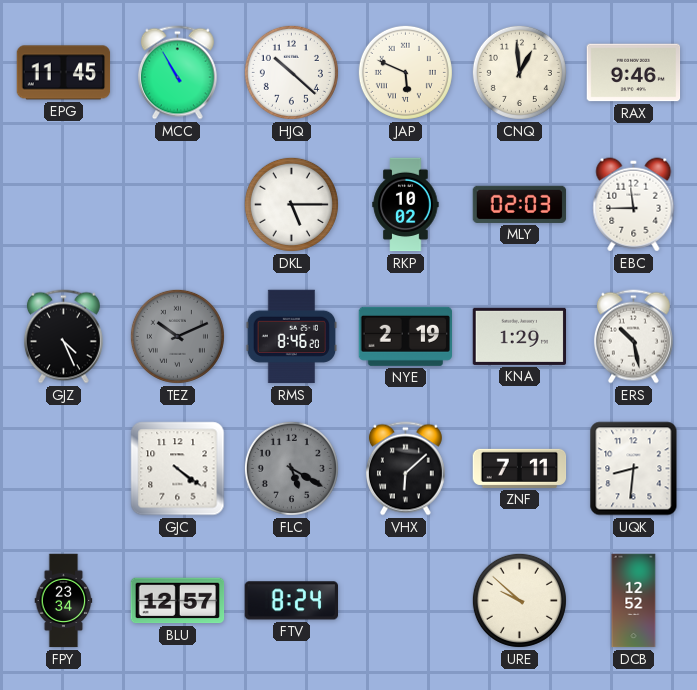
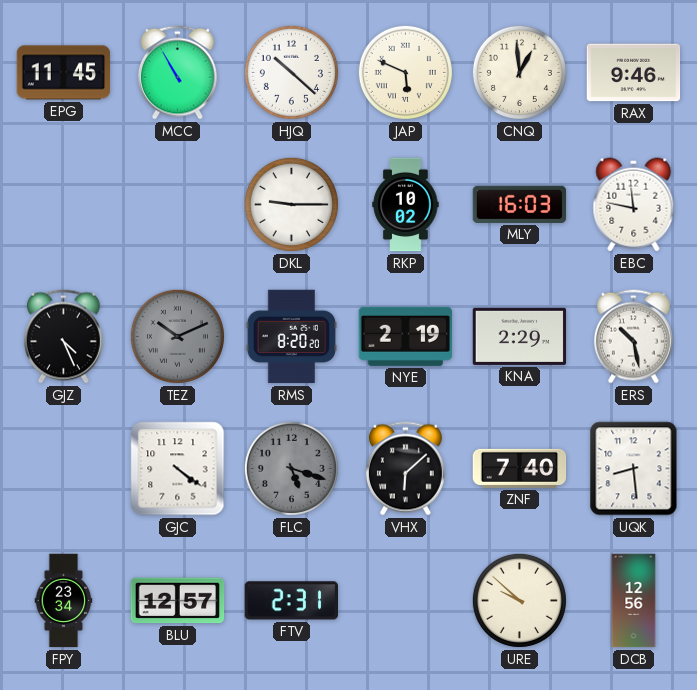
DKL: 5:15 -> 9:15
MLY: 02:03 -> 16:03
EBC: 11:45 -> 11:47
RMS: 8:46 -> 8:20
KNA: 1:29 -> 2:29
FLC: 5:20 -> 5:18
ZNF: 7:11 -> 7:40
UQK: 8:31 -> 8:29
FTV: 8:24 -> 2:31
DCB: 12:52 -> 12:56
